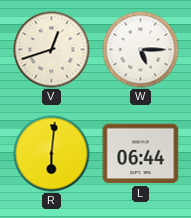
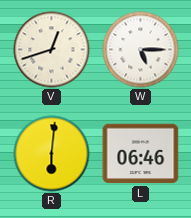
L: 06:44 -> 06:46
